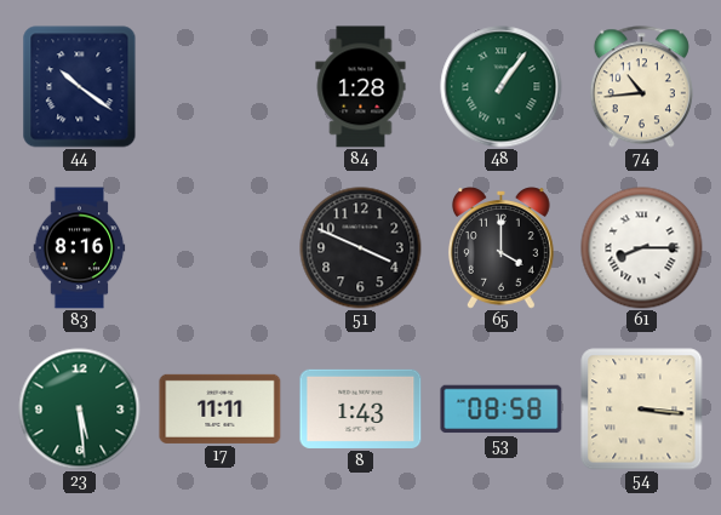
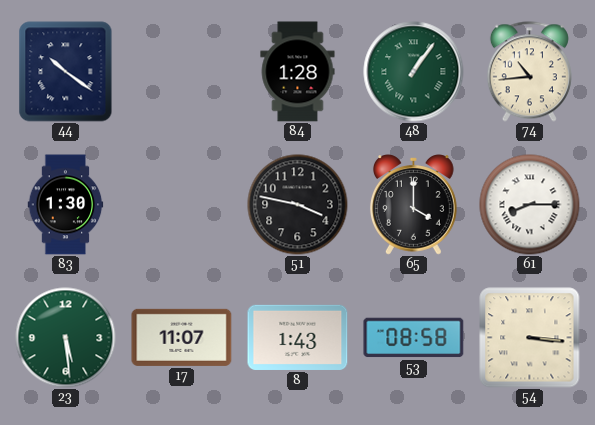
83: 8:16 -> 1:30
51: 3:49 -> 3:47
17: 11:11 -> 11:07
